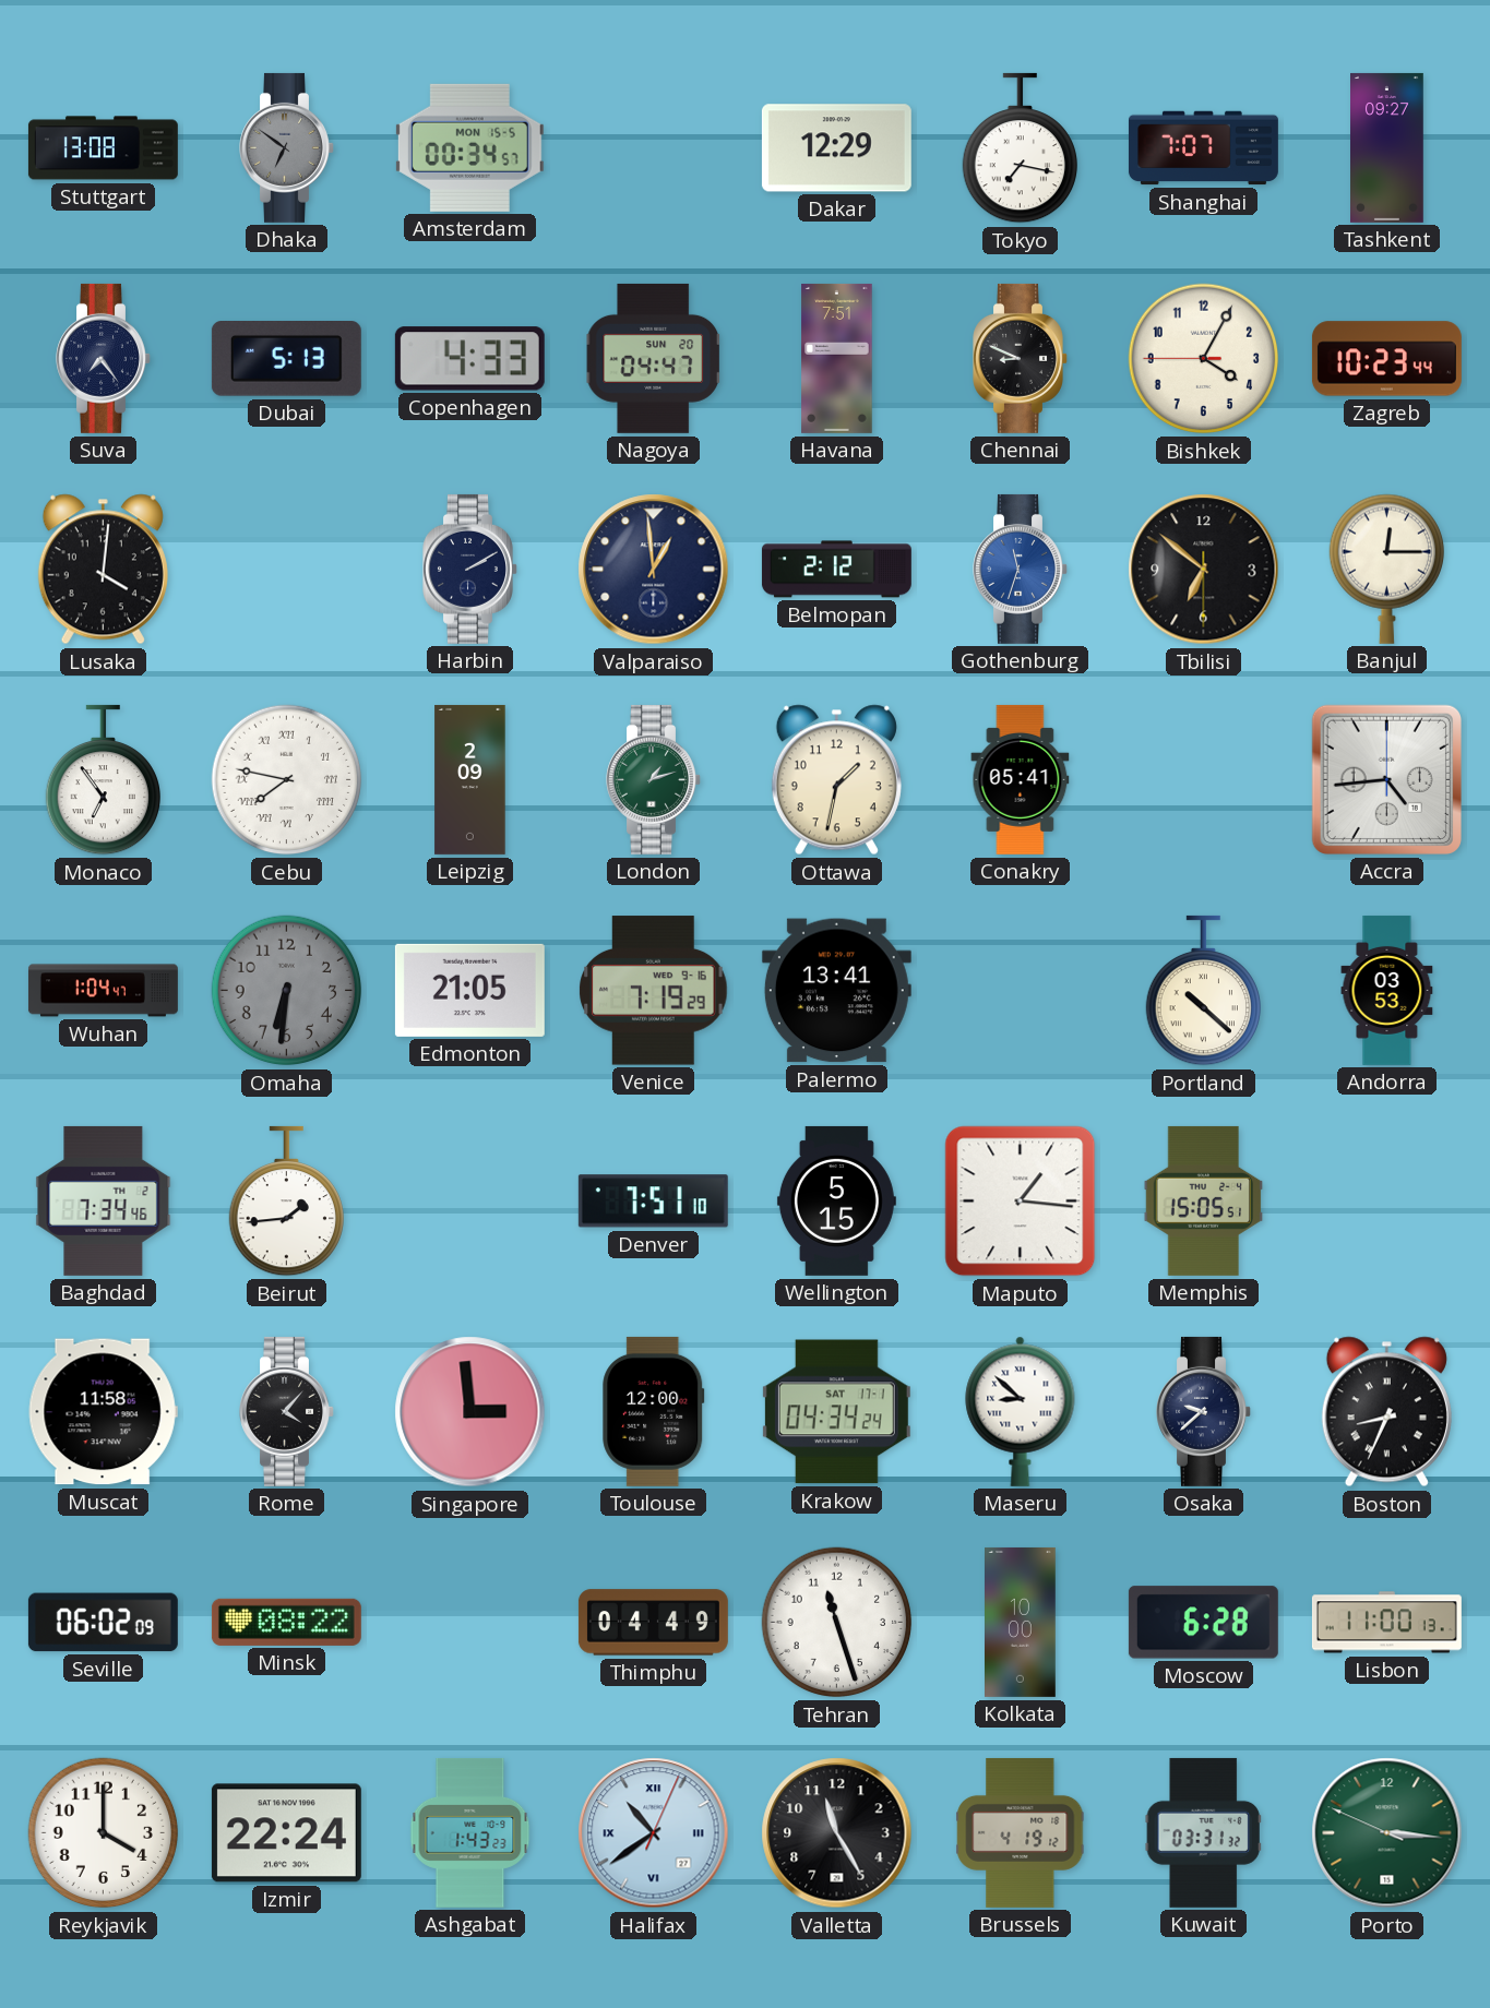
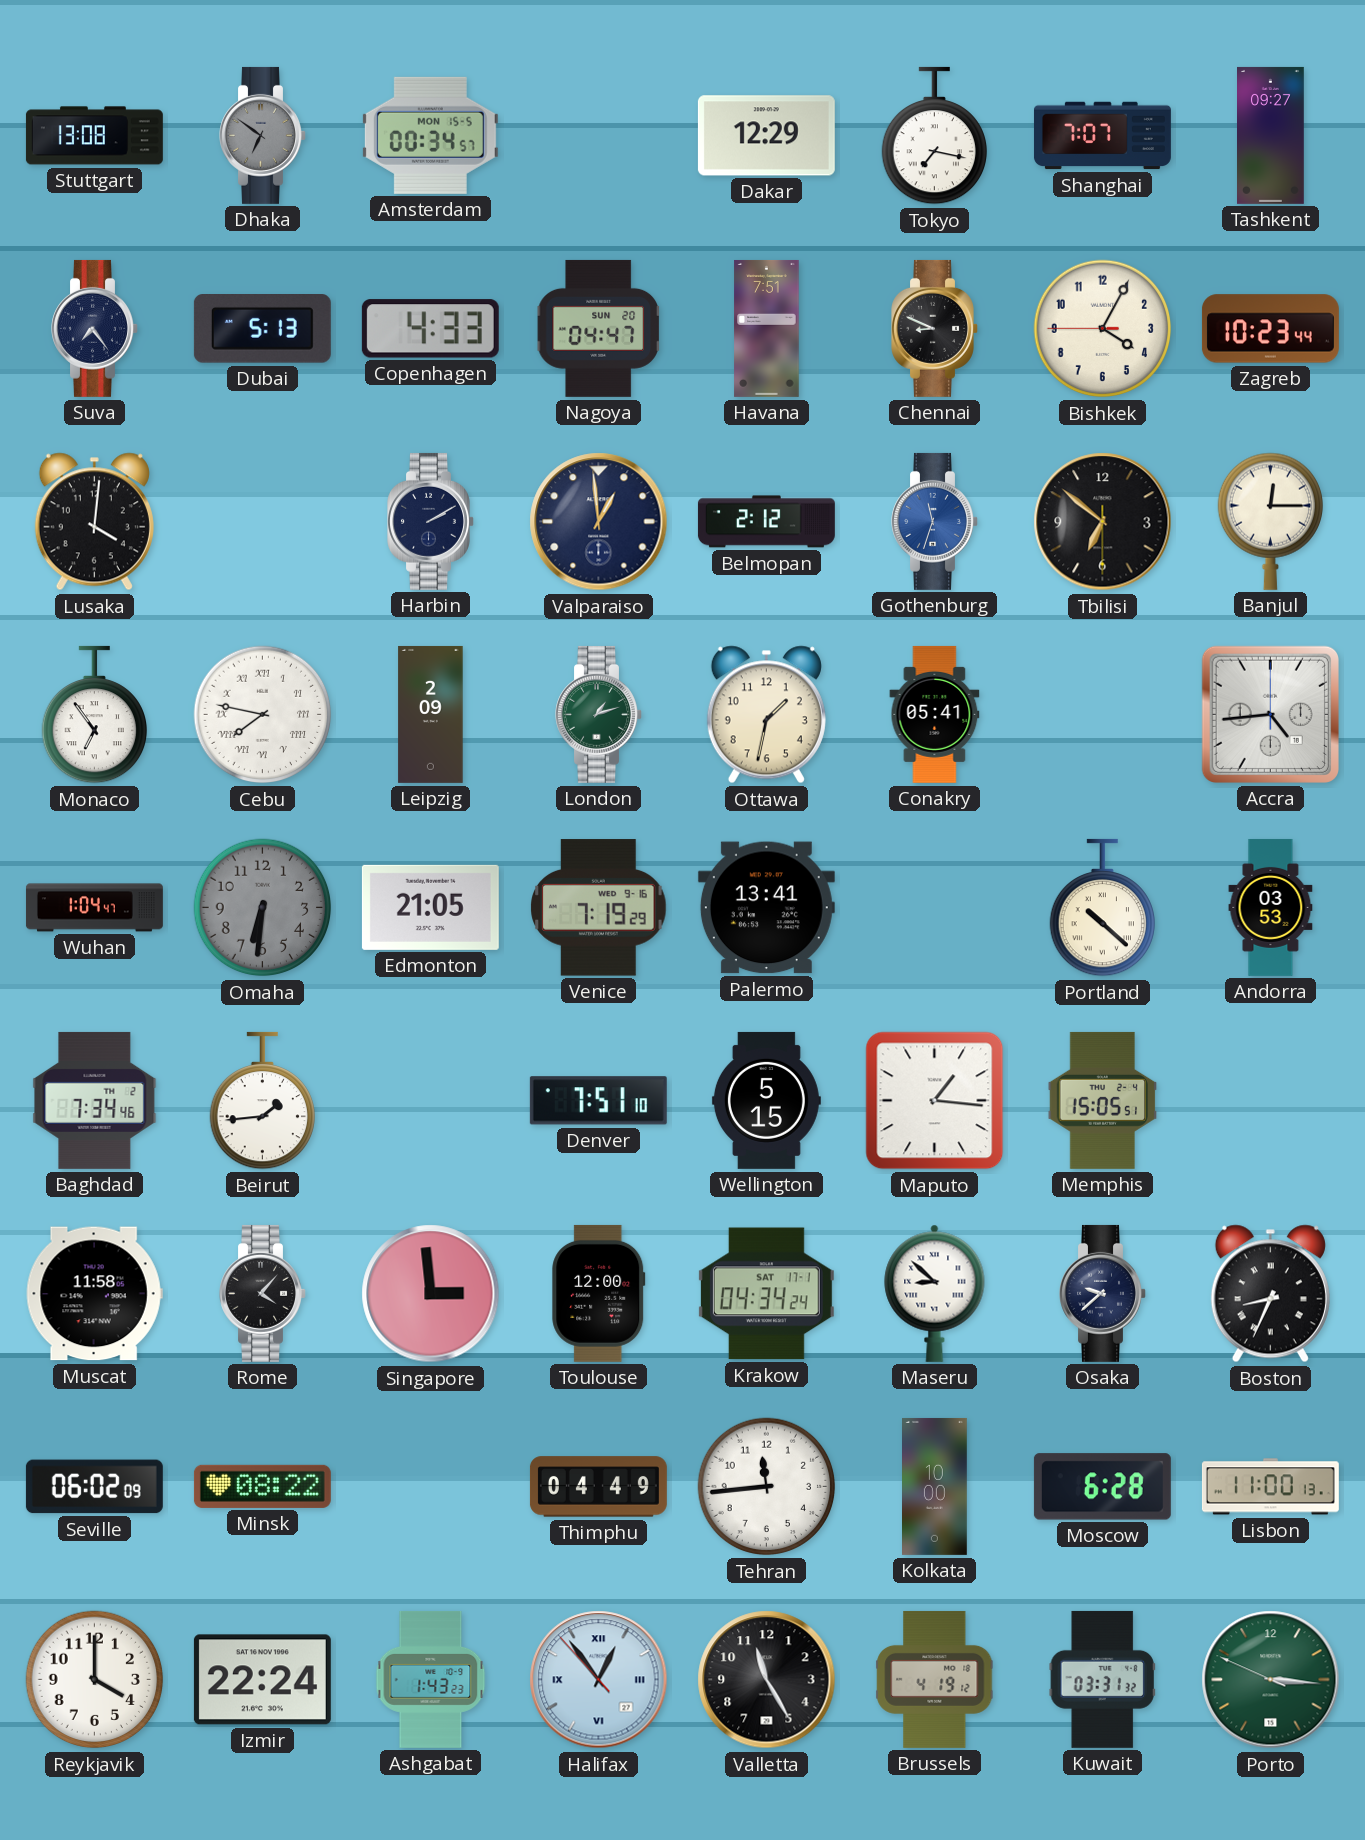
Tehran: 11:27 -> 11:44
Halifax: 10:39 -> 12:53
